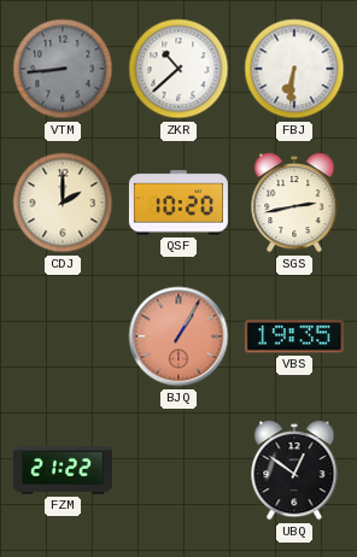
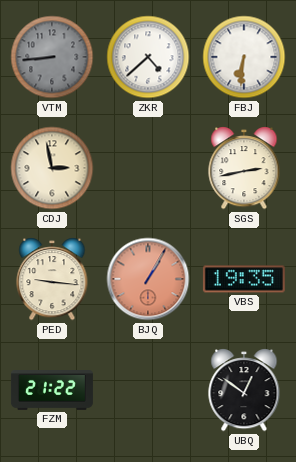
ZKR: 10:38 -> 4:38
CDJ: 2:00 -> 2:58
QSF: 10:20 -> none
PED: none -> 9:16
